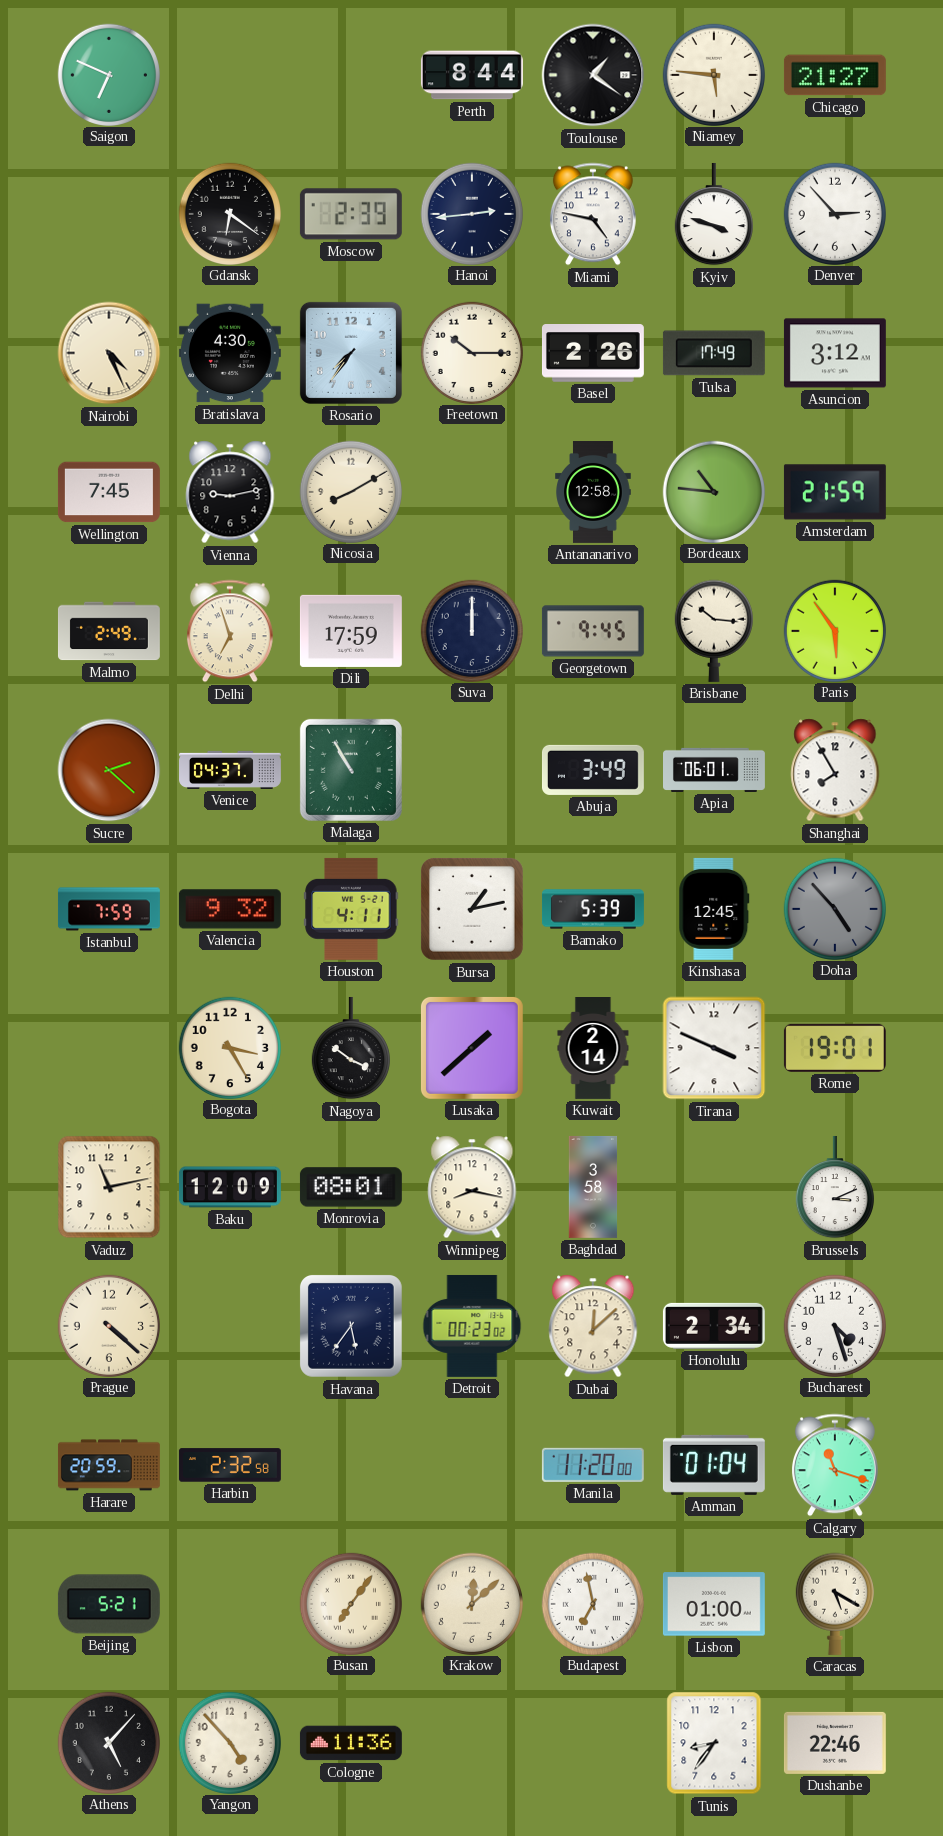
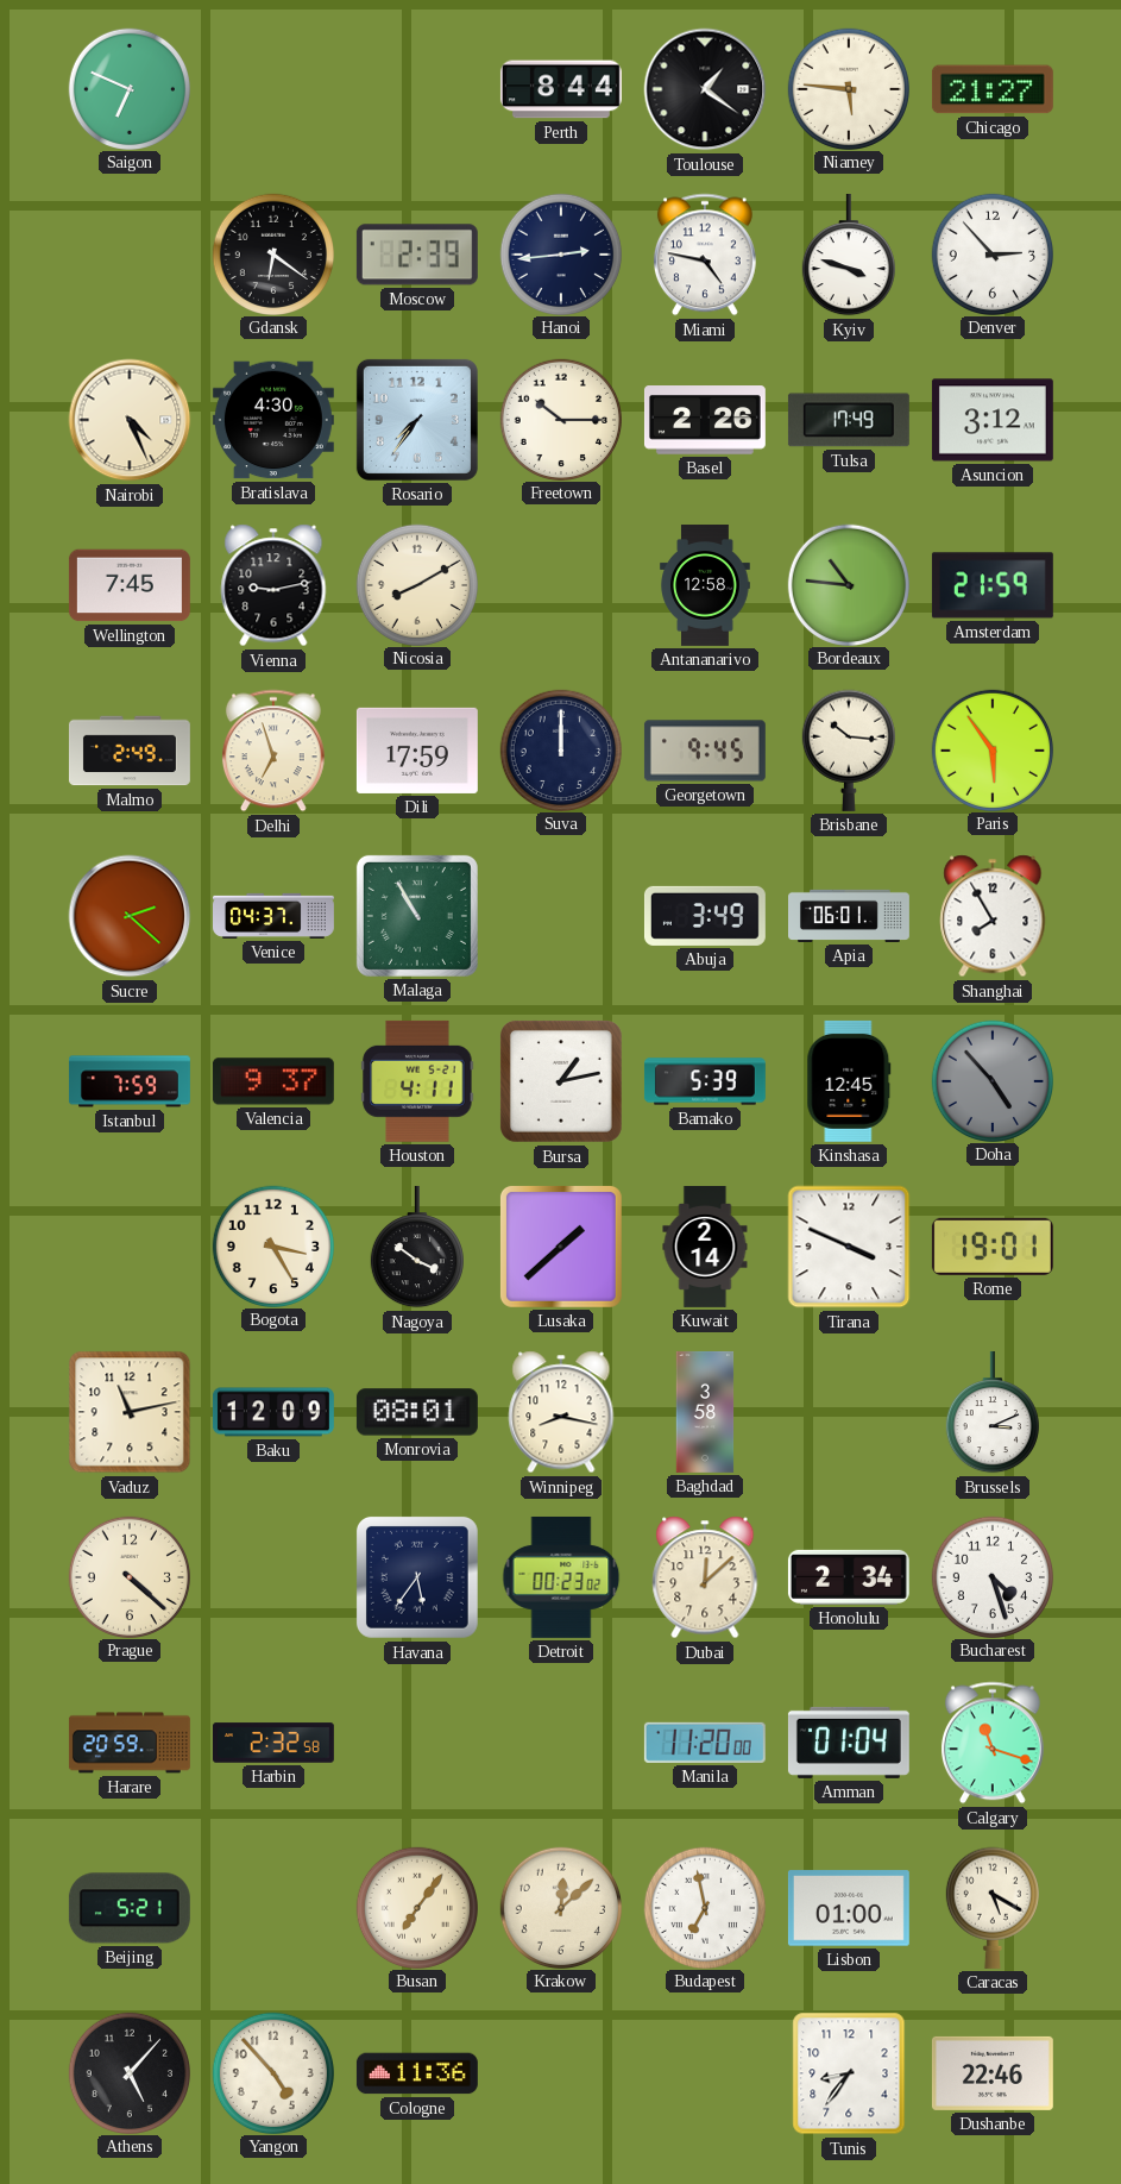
Valencia: 9:32 -> 9:37
